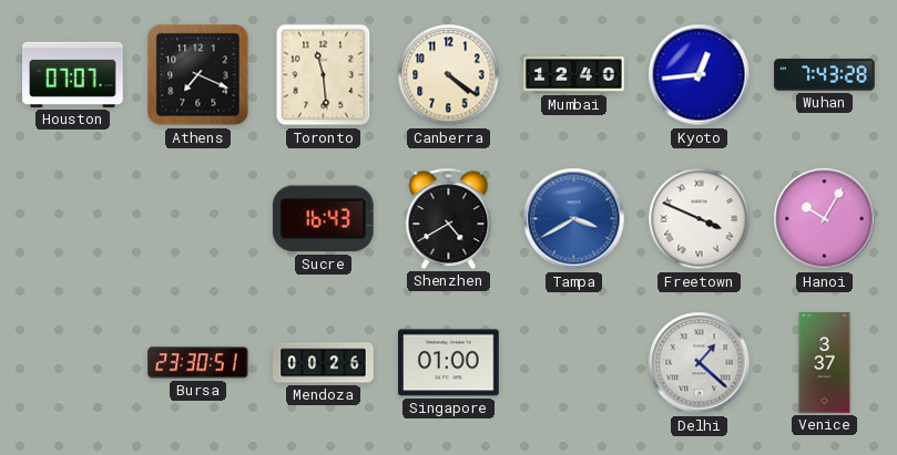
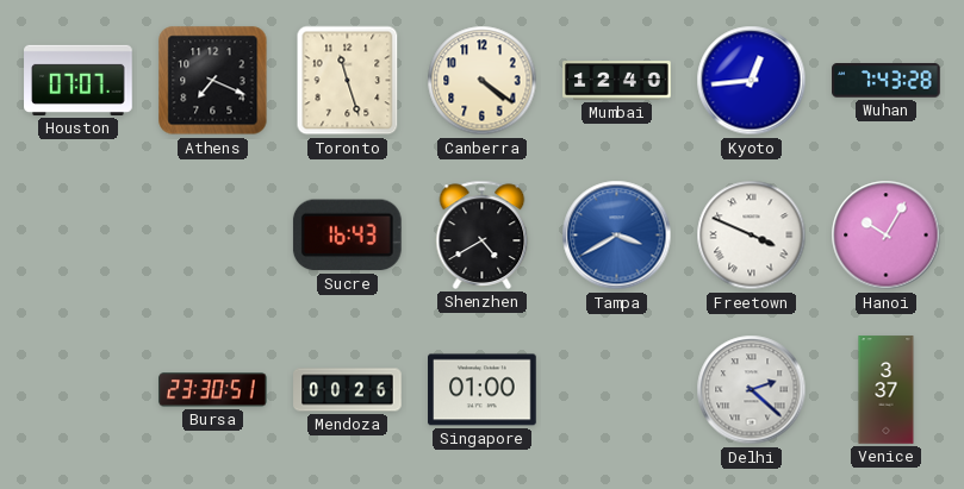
Toronto: 11:29 -> 11:27
Delhi: 1:22 -> 2:22
